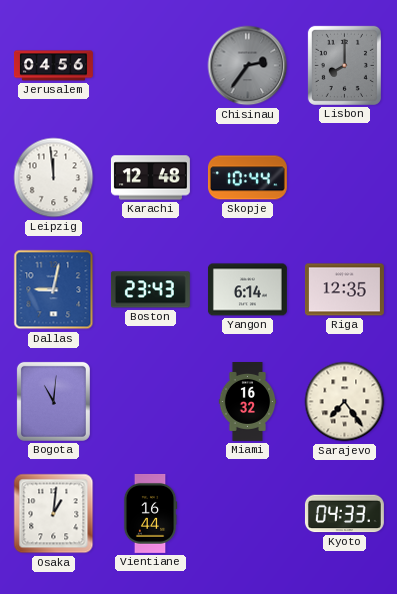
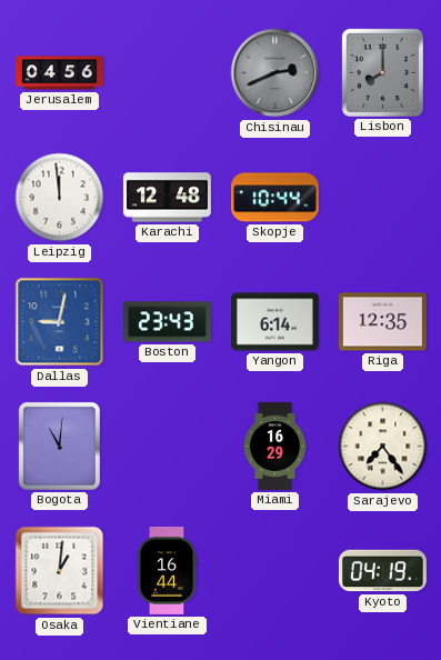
Chisinau: 2:36 -> 2:41
Miami: 16:32 -> 16:29
Kyoto: 04:33 -> 04:19
